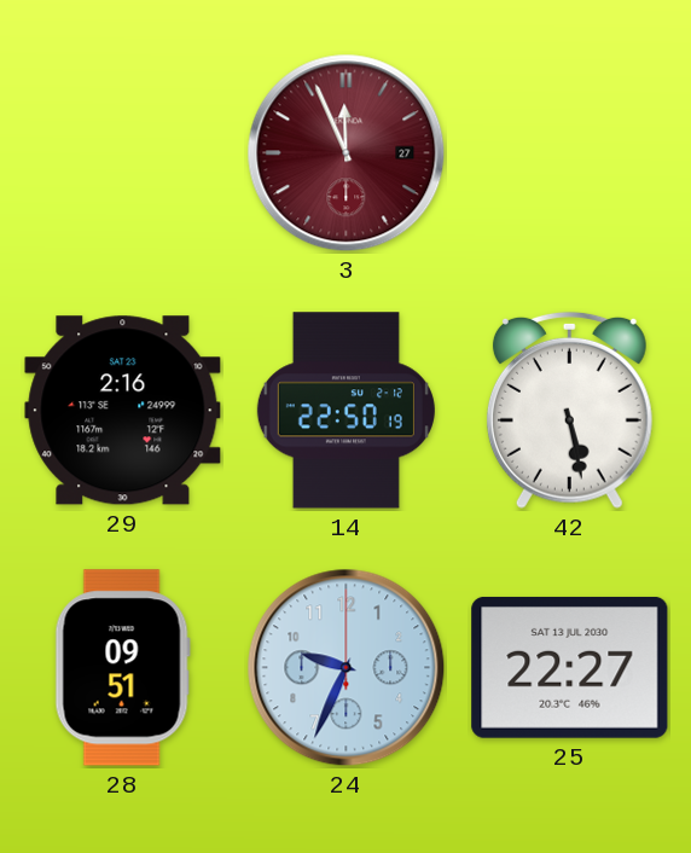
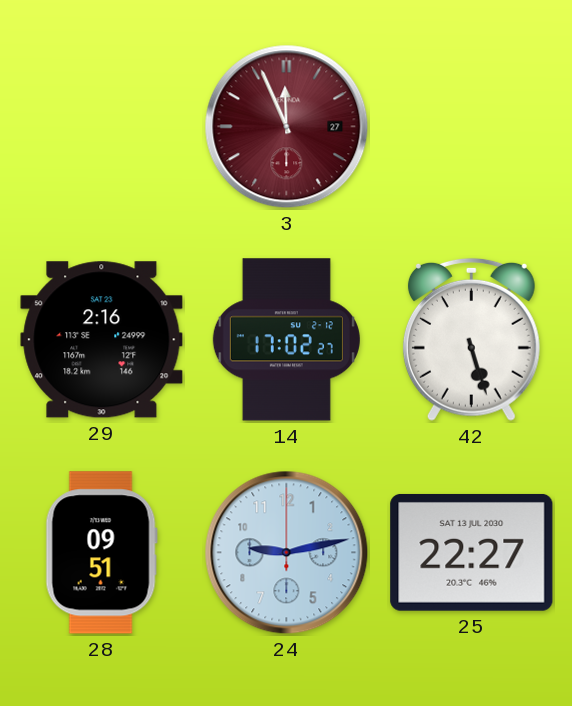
14: 22:50 -> 17:02
42: 5:28 -> 5:27
24: 9:34 -> 9:13
